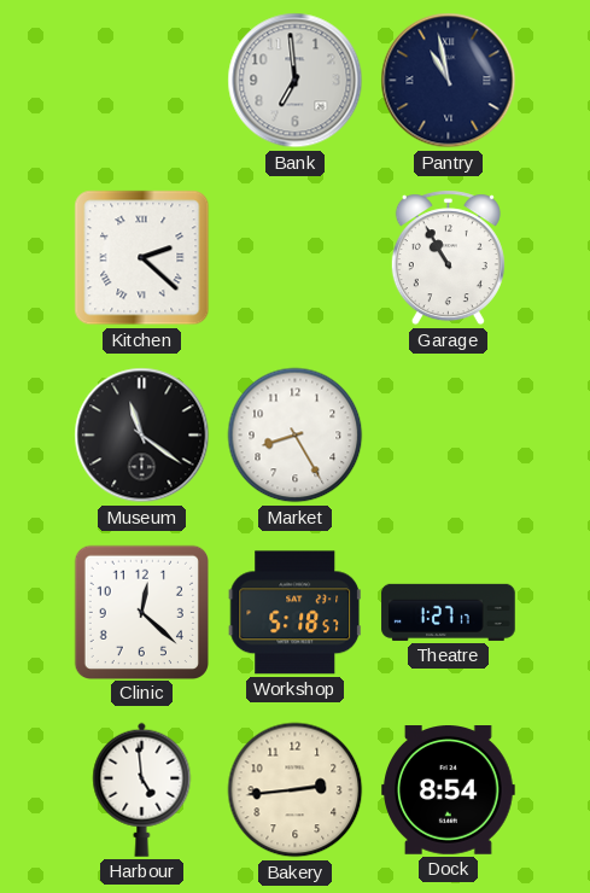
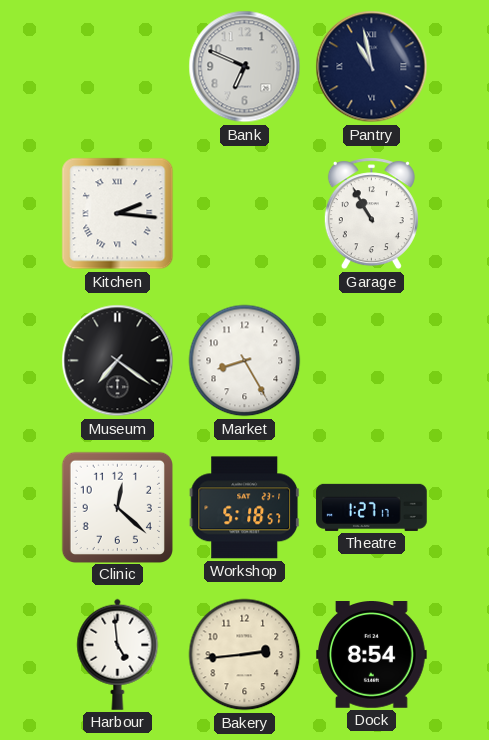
Bank: 6:59 -> 6:49
Kitchen: 2:22 -> 2:16
Museum: 11:21 -> 7:21
